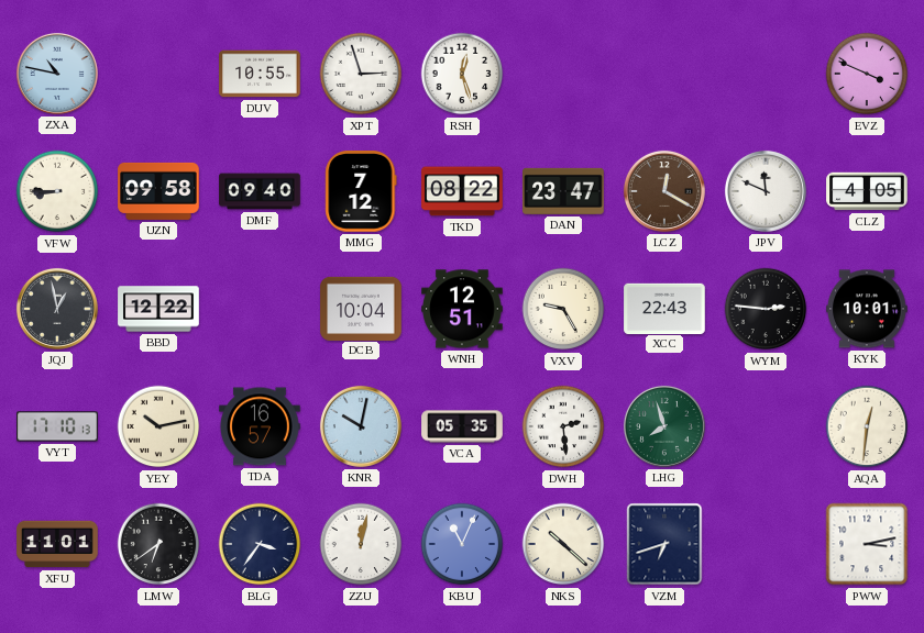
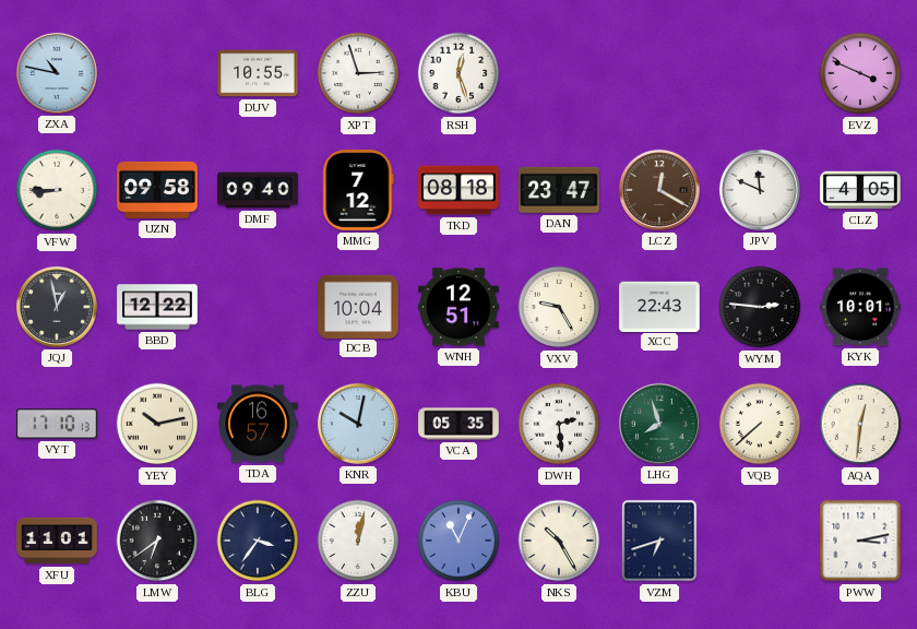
TKD: 08:22 -> 08:18
VQB: none -> 7:38
NKS: 10:22 -> 10:25
